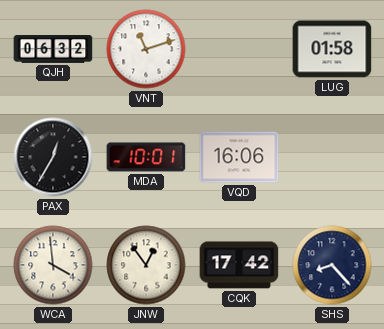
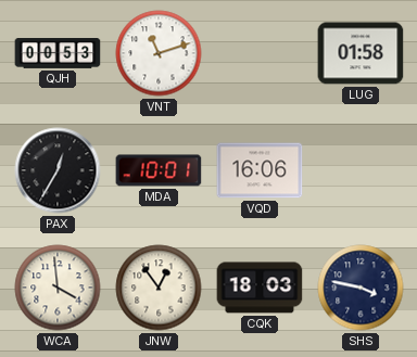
QJH: 06:32 -> 00:53
CQK: 17:42 -> 18:03
SHS: 8:23 -> 3:47
